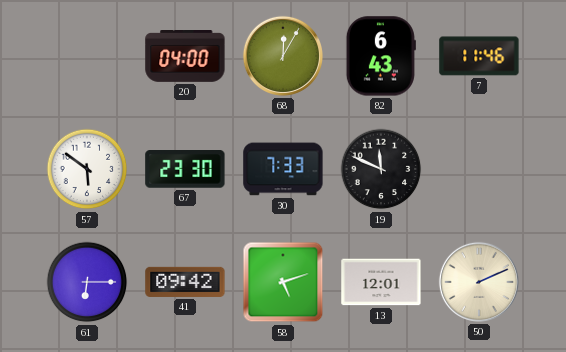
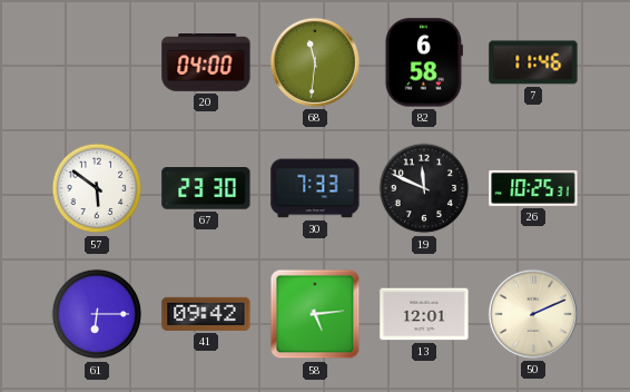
68: 12:05 -> 11:31
82: 6:43 -> 6:58
26: none -> 10:25
58: 5:12 -> 5:14
